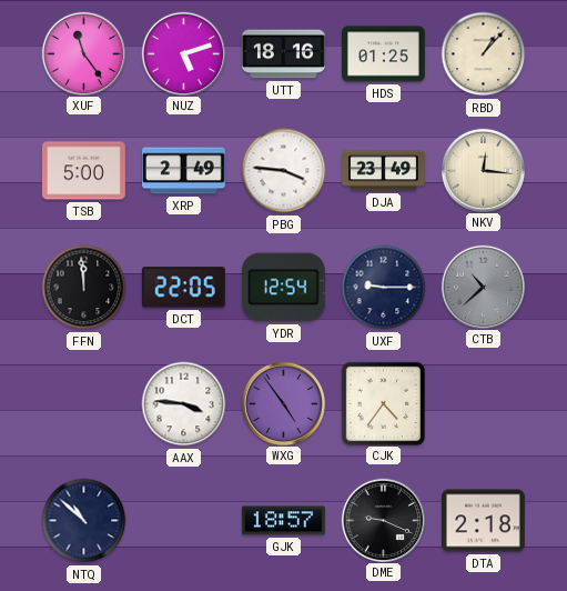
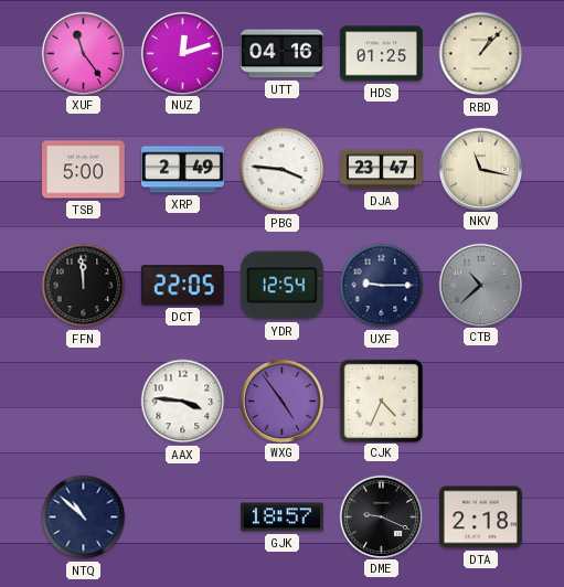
NUZ: 5:12 -> 12:12
UTT: 18:16 -> 04:16
DJA: 23:49 -> 23:47
NKV: 12:16 -> 11:17
CJK: 4:36 -> 4:34
